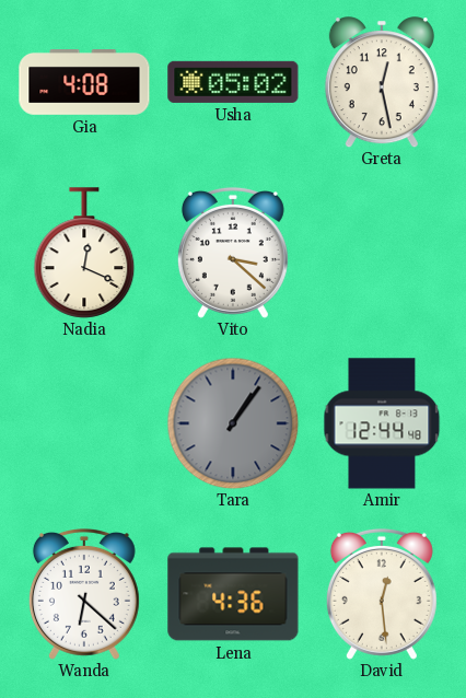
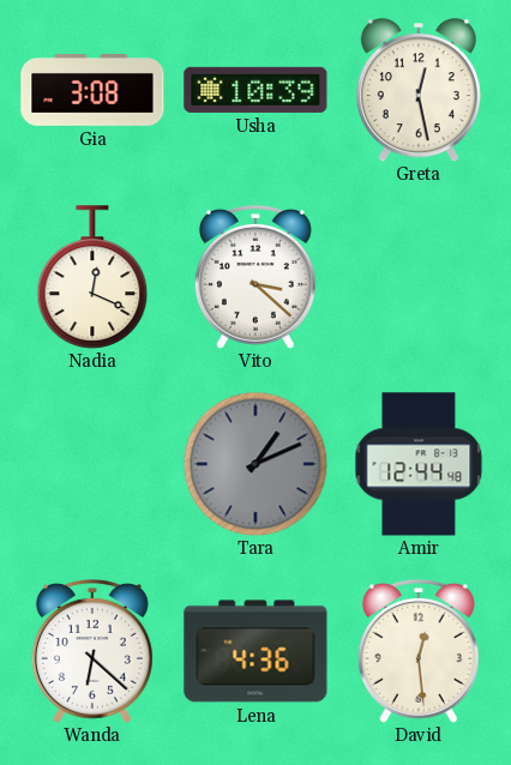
Gia: 4:08 -> 3:08
Usha: 05:02 -> 10:39
Tara: 1:06 -> 1:11
